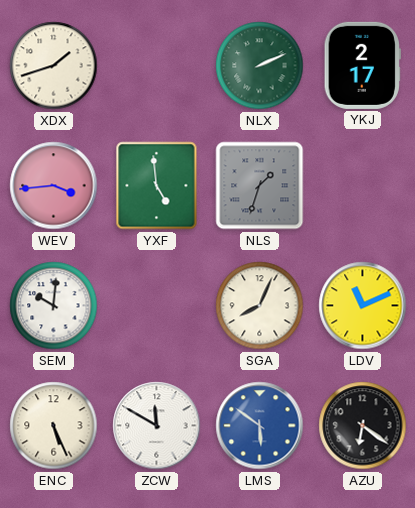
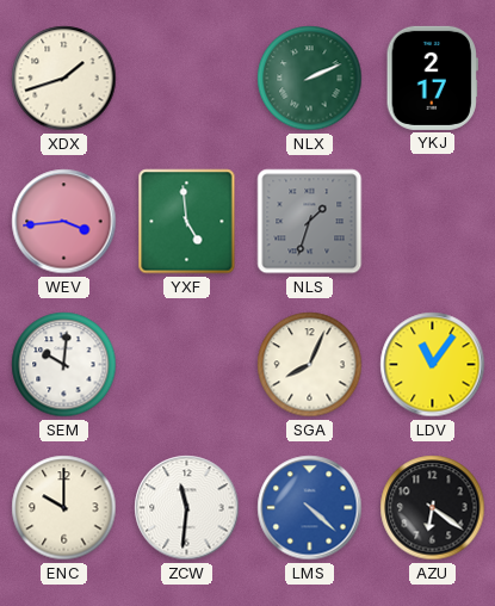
LDV: 11:11 -> 11:06
ENC: 5:26 -> 10:00
ZCW: 11:50 -> 11:31
LMS: 5:51 -> 4:22
